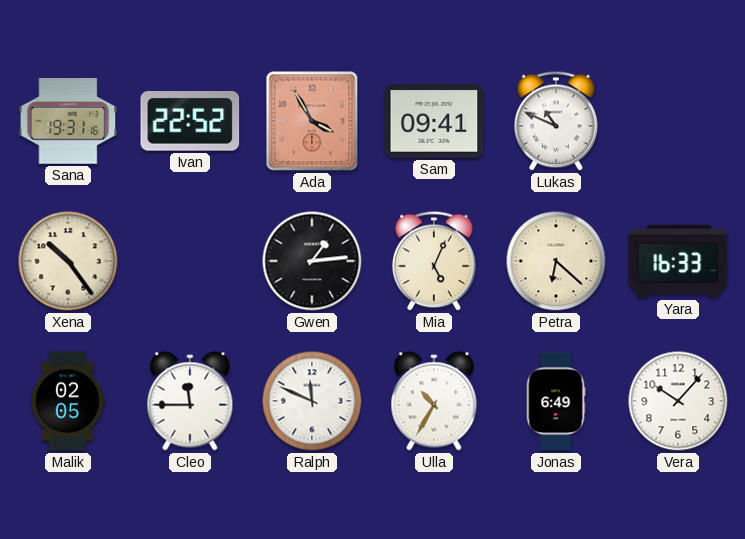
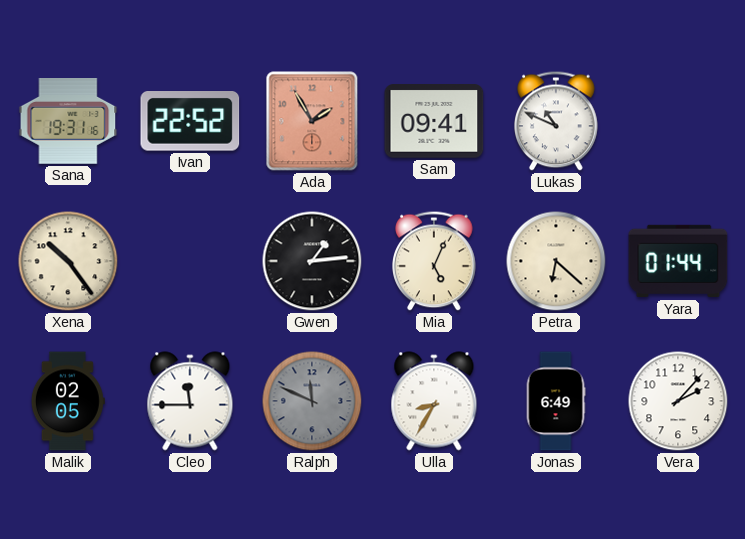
Ada: 3:55 -> 1:55
Yara: 16:33 -> 01:44
Ralph dial: white -> grey
Ulla: 10:35 -> 8:35
Vera: 10:07 -> 2:07
